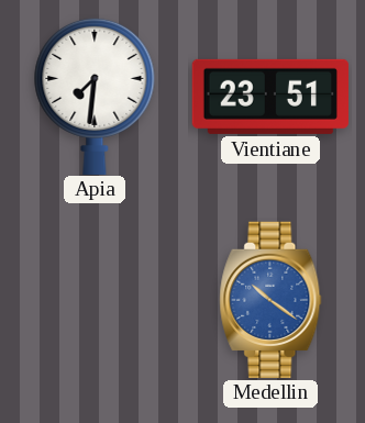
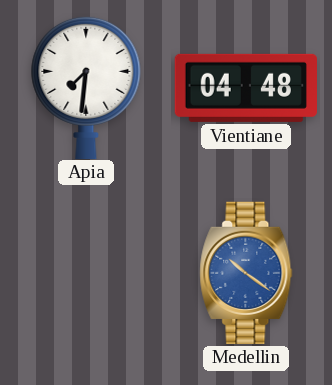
Vientiane: 23:51 -> 04:48
